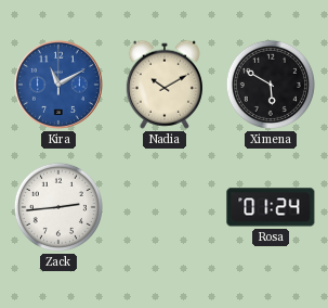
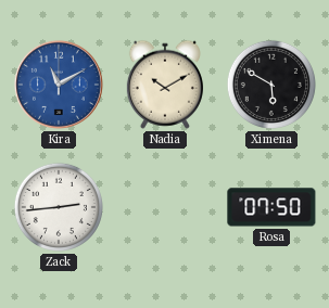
Rosa: 01:24 -> 07:50
